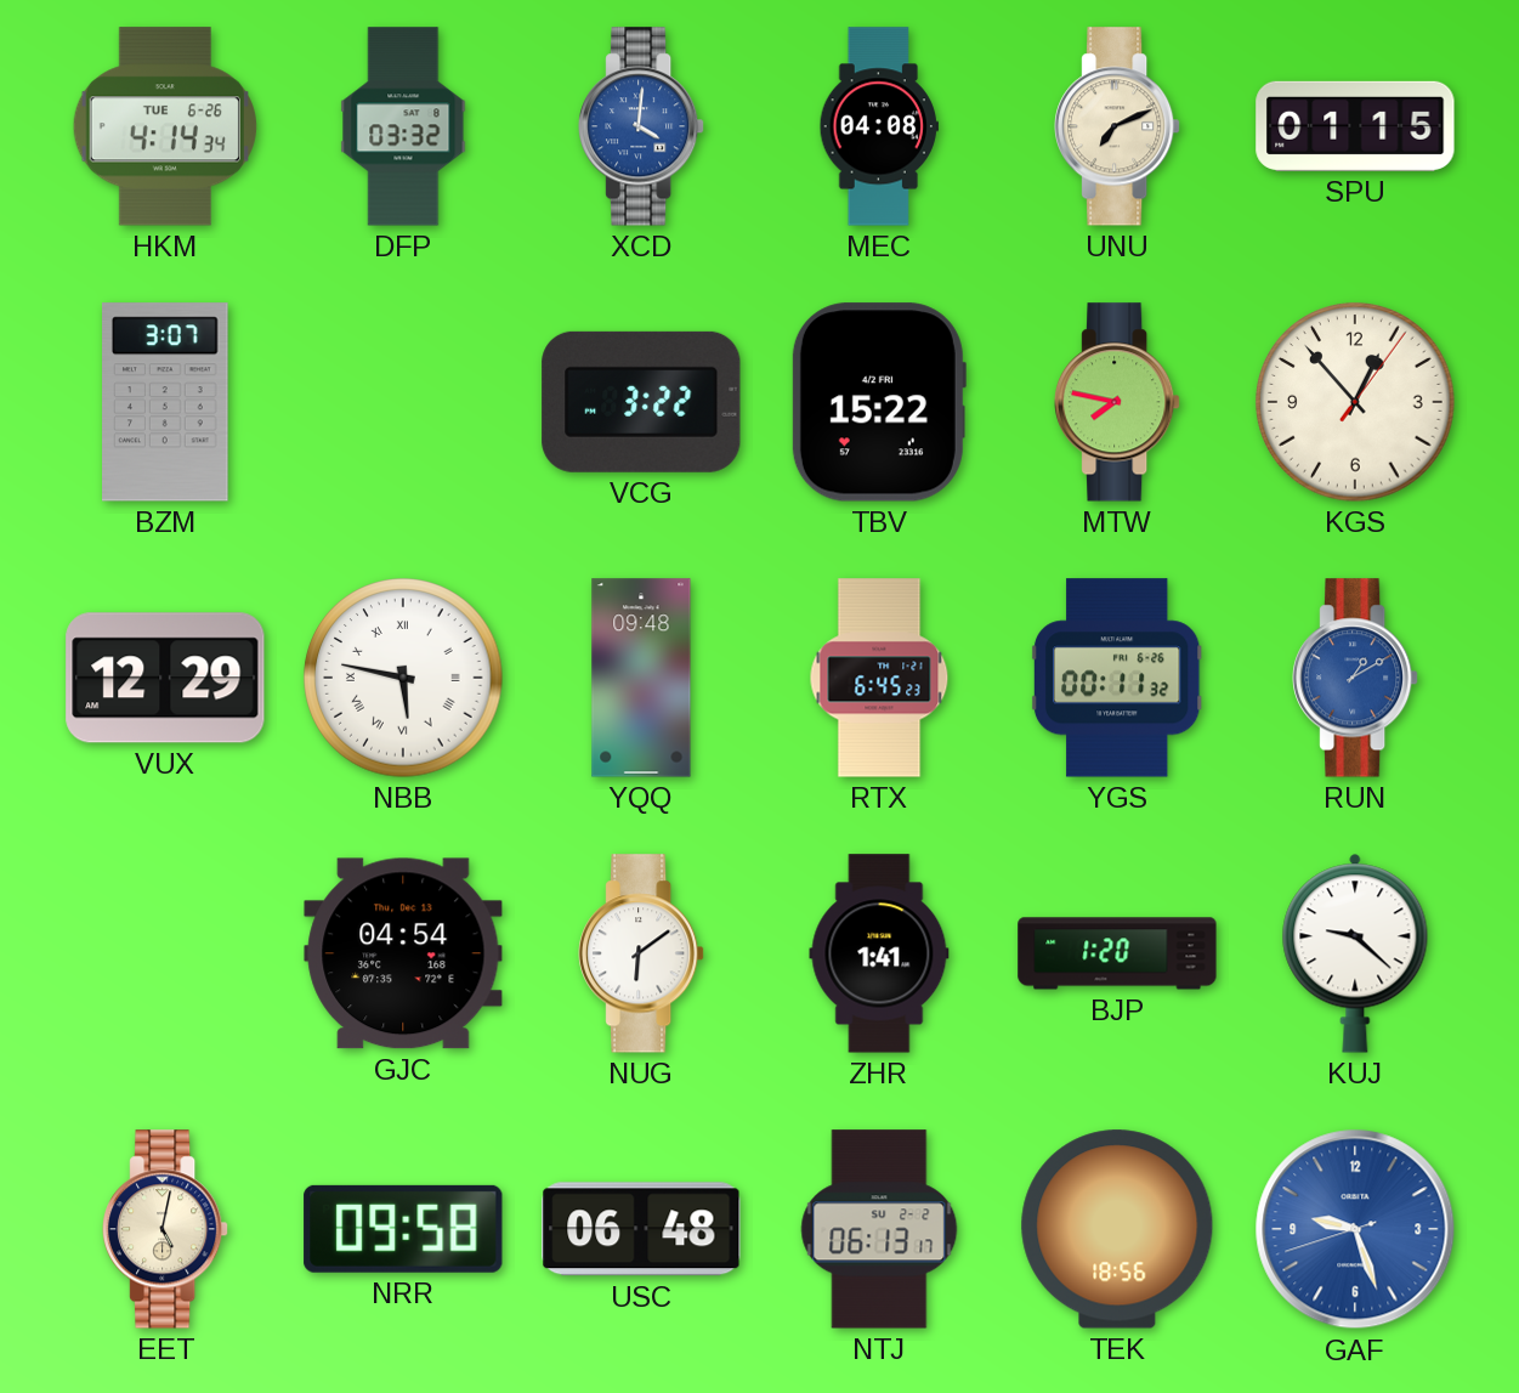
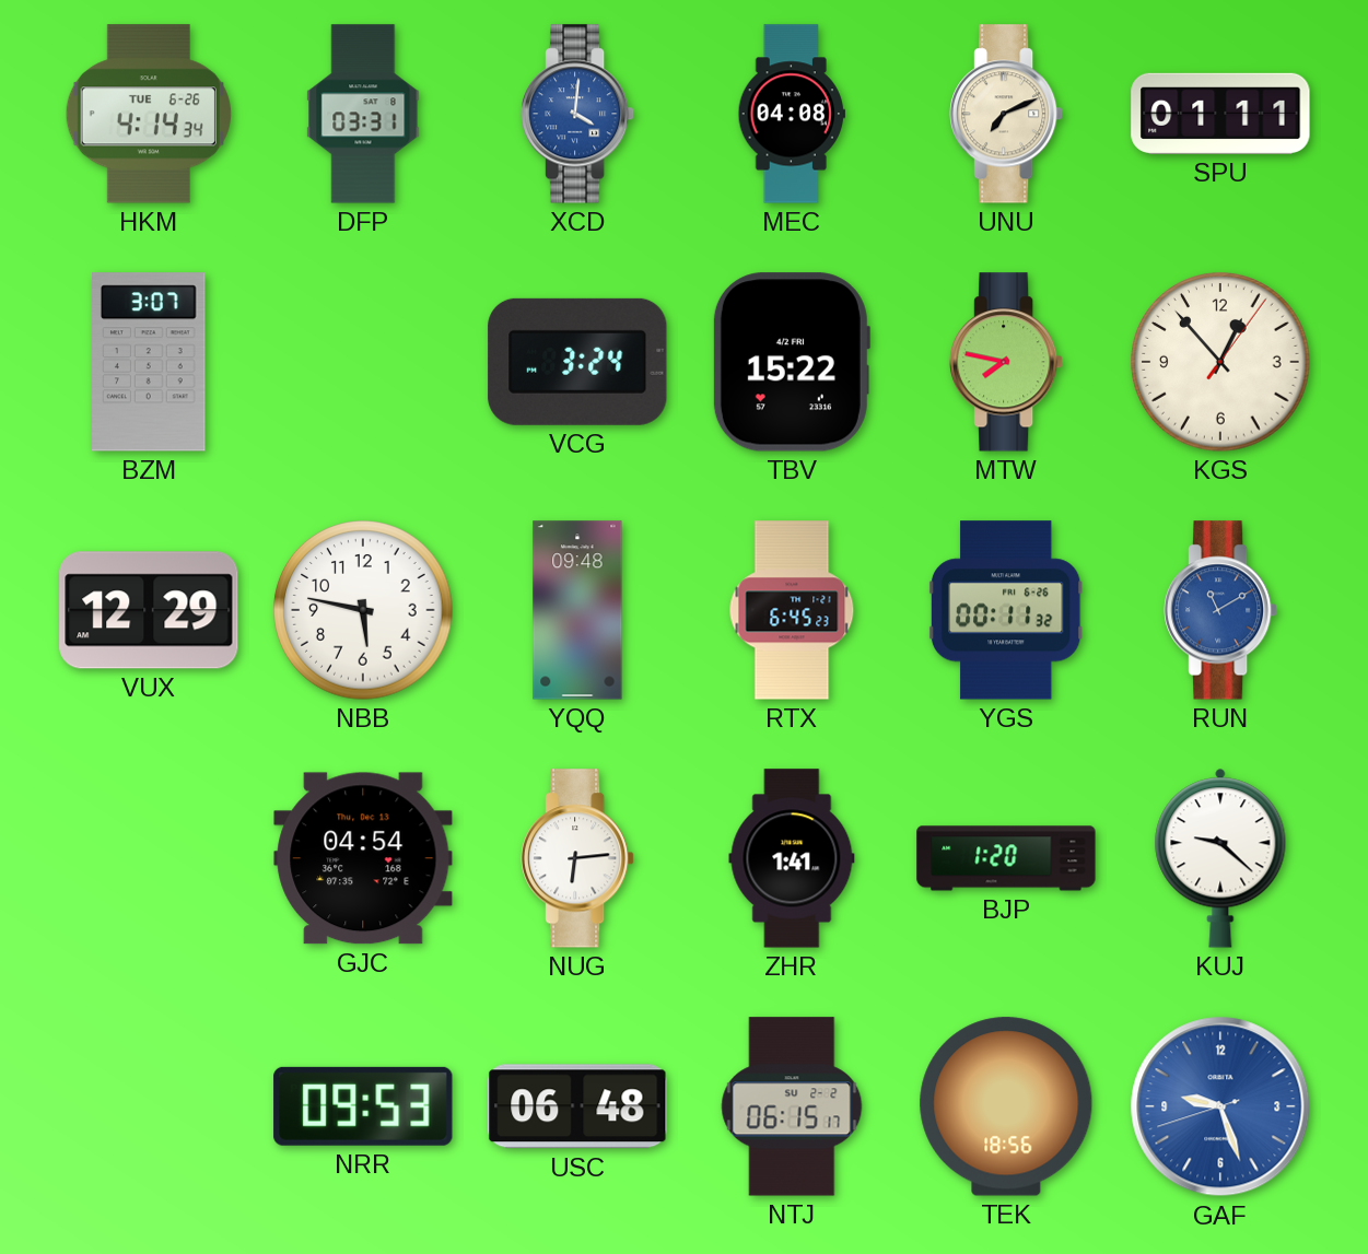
DFP: 03:32 -> 03:31
SPU: 01:15 -> 01:11
VCG: 3:22 -> 3:24
NBB numerals: Roman -> Arabic
RUN: 1:10 -> 11:10
NUG: 6:09 -> 6:14
EET: 5:02 -> none
NRR: 09:58 -> 09:53
NTJ: 06:13 -> 06:15
